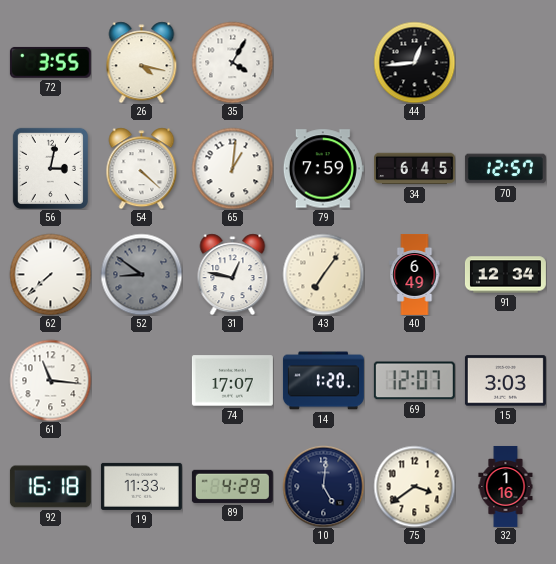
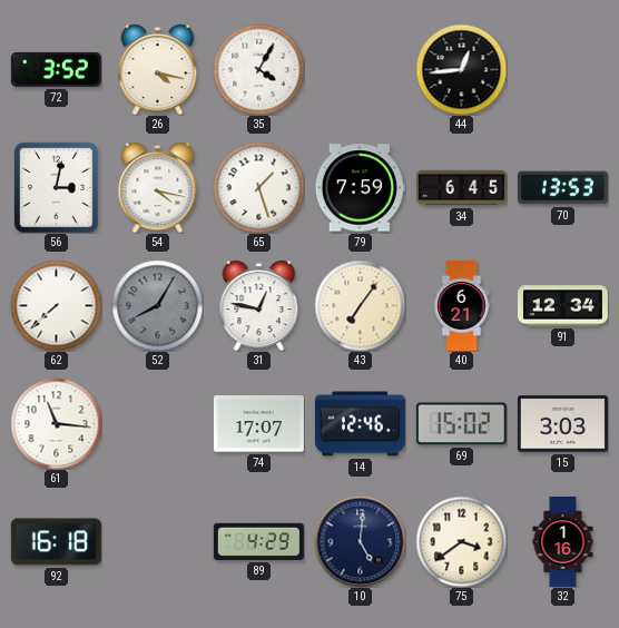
72: 3:55 -> 3:52
54: 4:22 -> 4:17
65: 1:01 -> 1:27
70: 12:57 -> 13:53
52: 8:51 -> 8:05
40: 6:49 -> 6:21
14: 1:20 -> 12:46
69: 12:07 -> 15:02
19: 11:33 -> none
